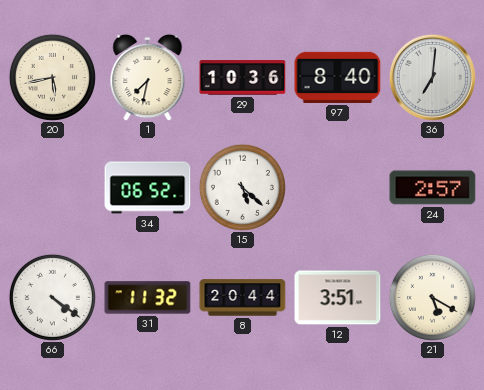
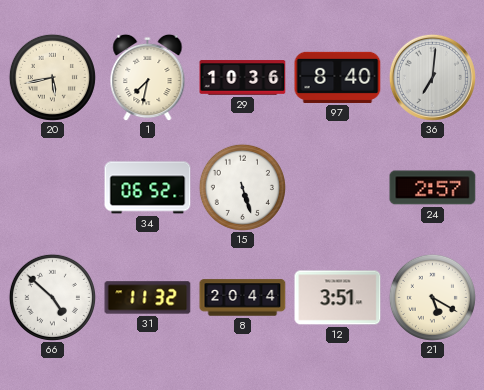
15: 5:22 -> 5:27
66: 4:21 -> 4:52
